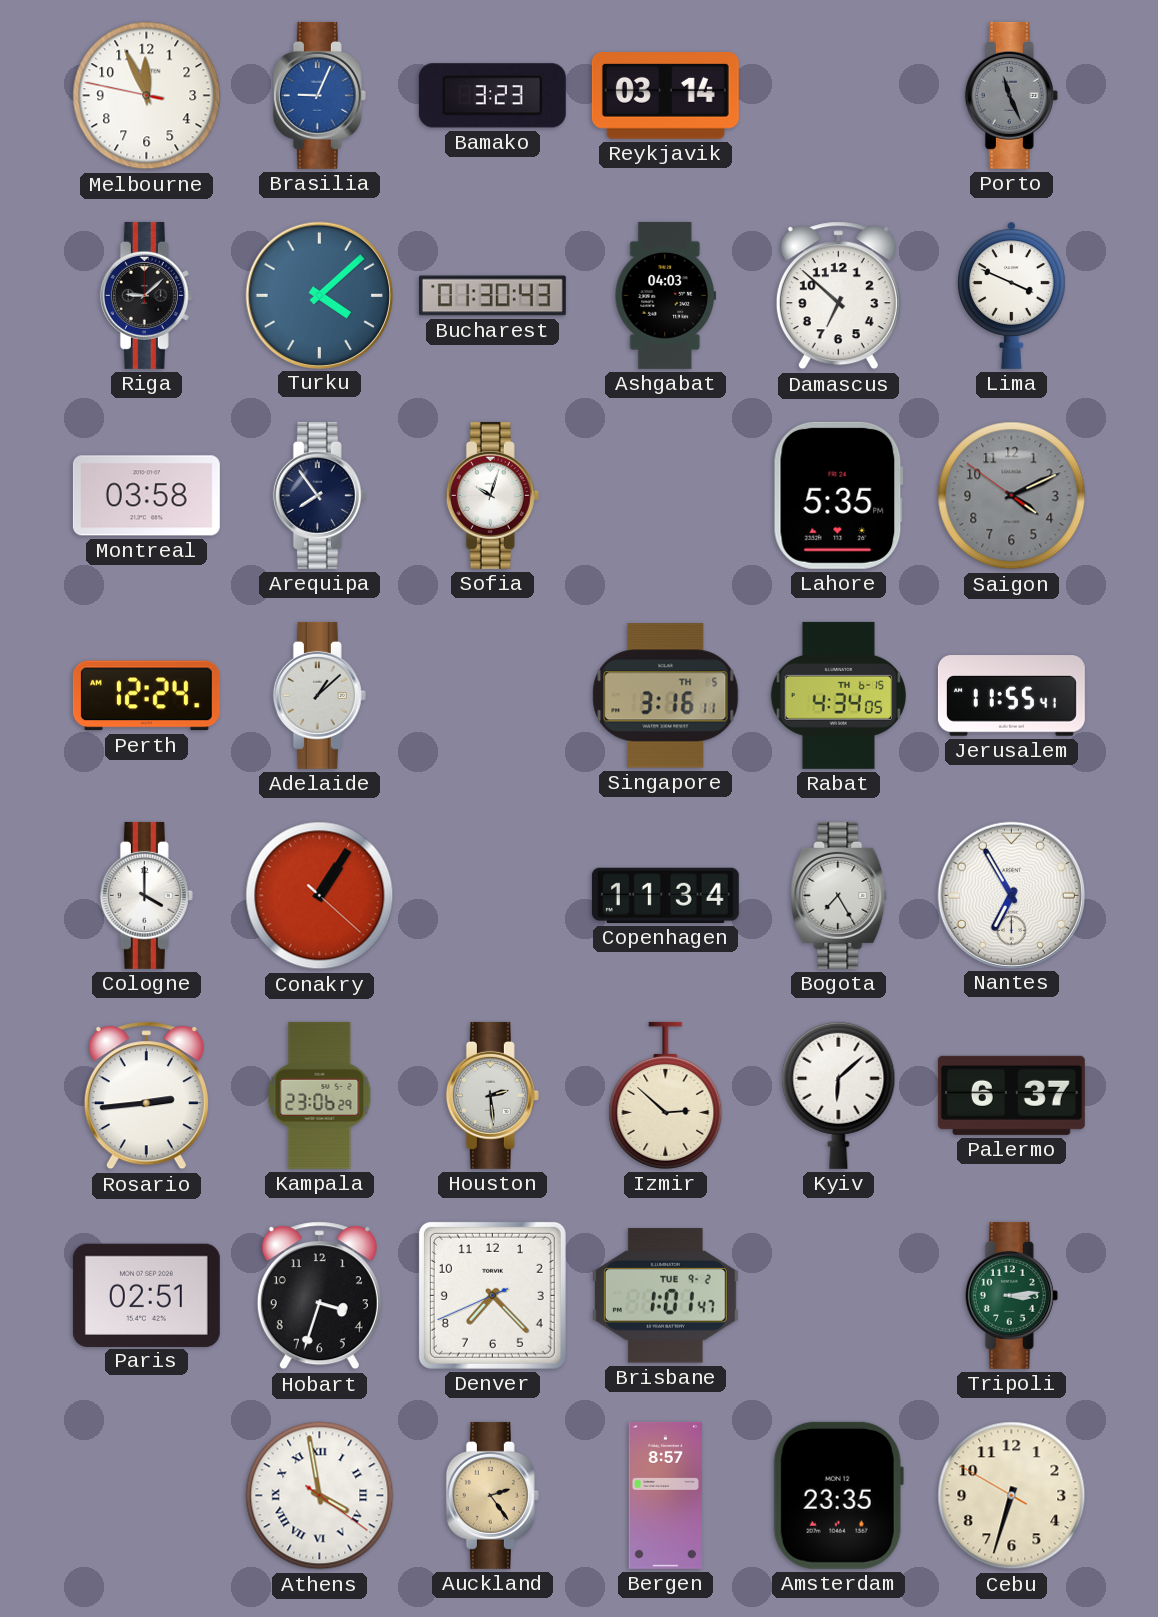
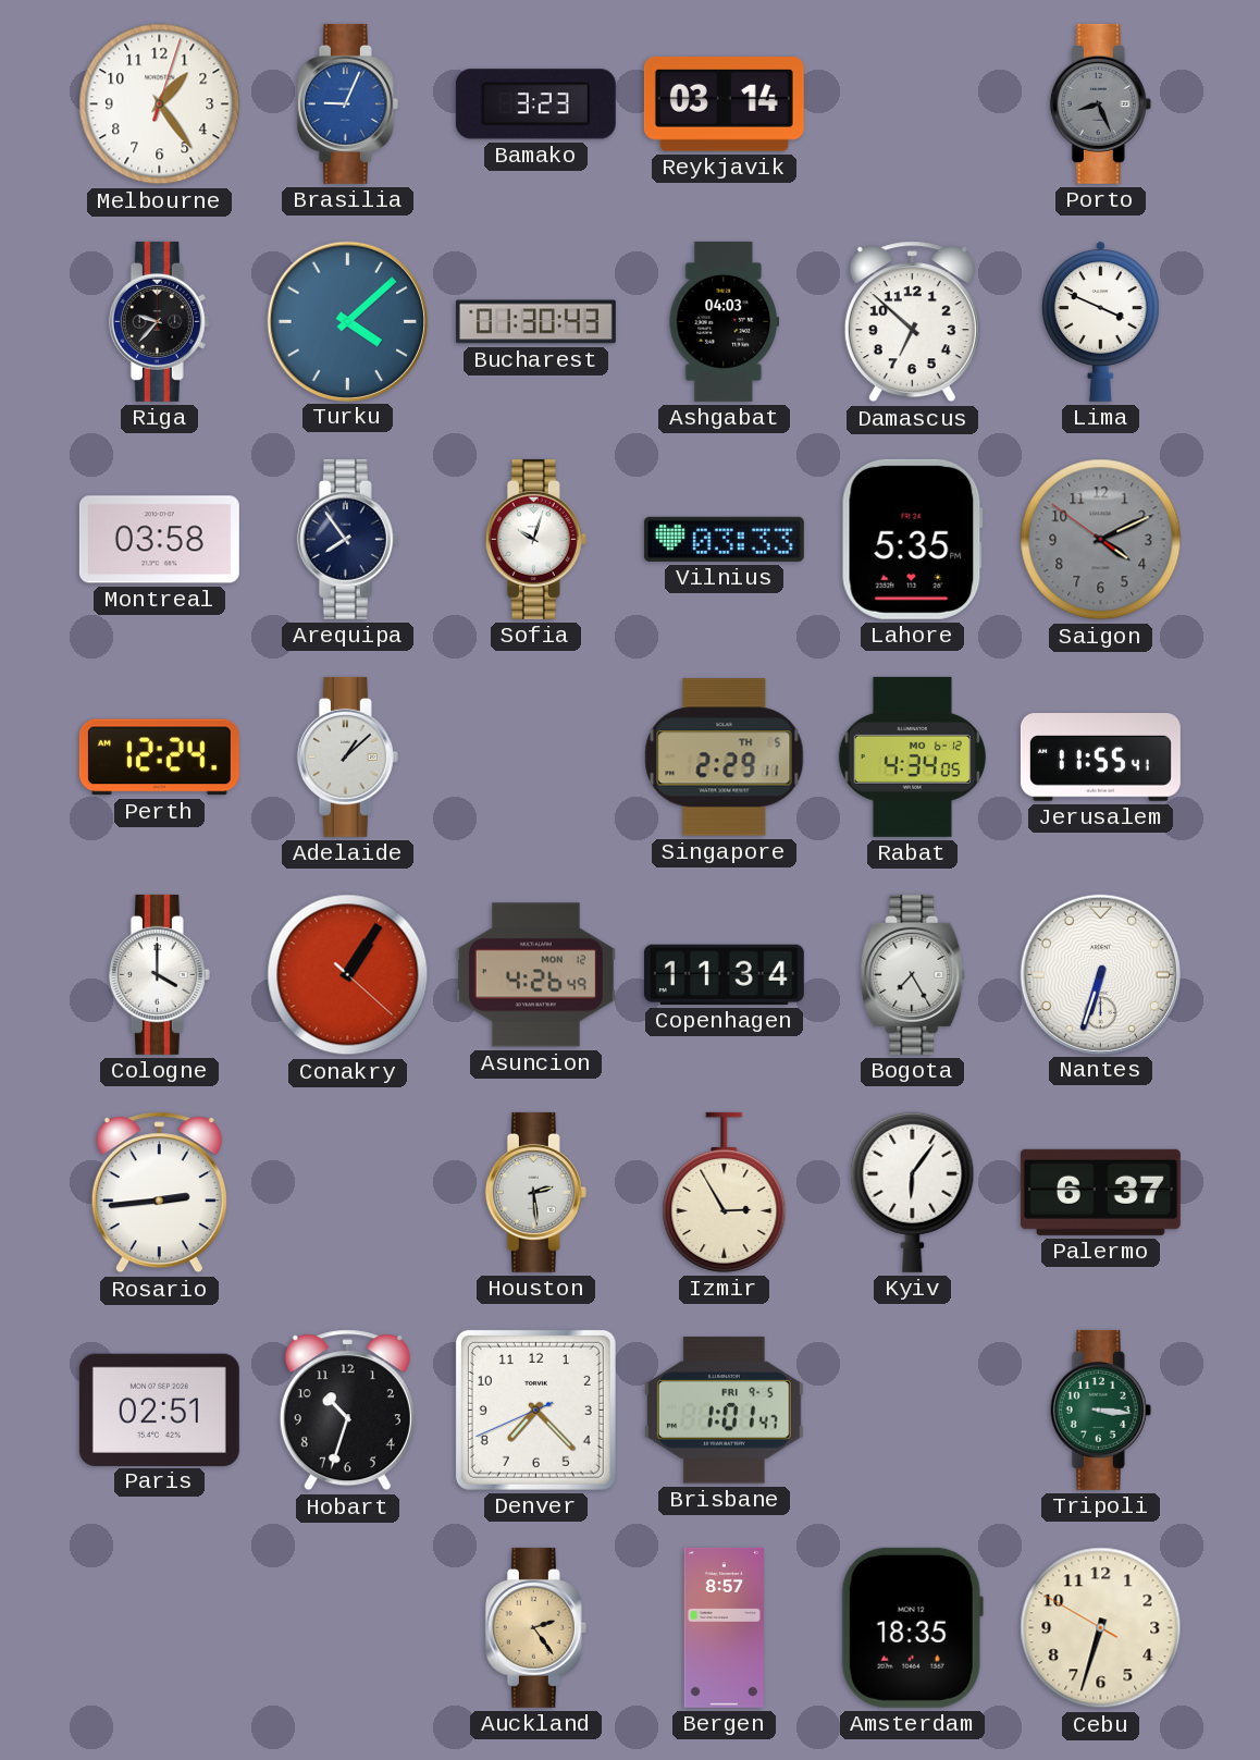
Melbourne: 11:55 -> 1:24
Porto: 11:26 -> 8:26
Riga: 9:08 -> 9:37
Vilnius: none -> 03:33
Singapore: 3:16 -> 2:29
Rabat date: TH 6-15 -> MO 6-12
Asuncion: none -> 4:26
Nantes: 6:55 -> 6:33
Kampala: 23:06 -> none
Izmir: 2:52 -> 2:55
Kyiv: 6:08 -> 6:06
Hobart: 3:33 -> 10:33
Brisbane date: TUE 9-2 -> FRI 9-5
Tripoli: 3:14 -> 3:16
Athens: 3:58 -> none
Amsterdam: 23:35 -> 18:35
